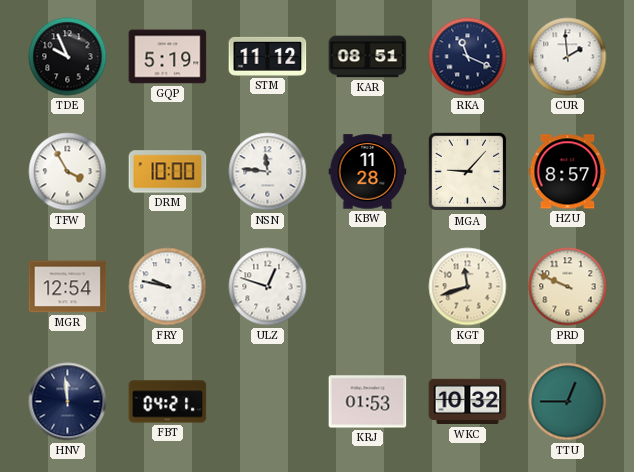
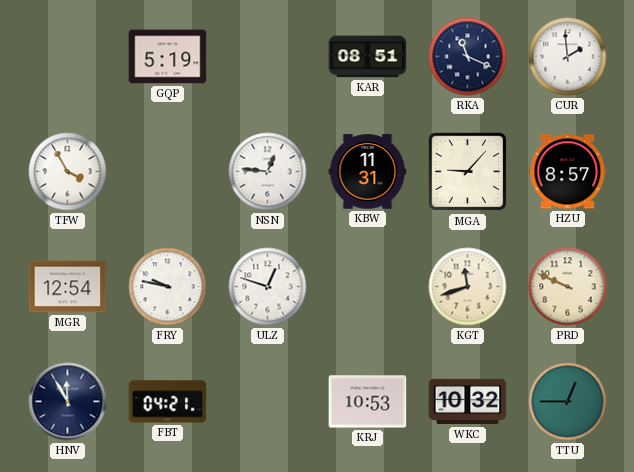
TDE: 9:56 -> none
STM: 11:12 -> none
DRM: 10:00 -> none
NSN: 11:46 -> 12:46
KBW: 11:28 -> 11:31
HNV: 11:59 -> 11:55
KRJ: 01:53 -> 10:53
